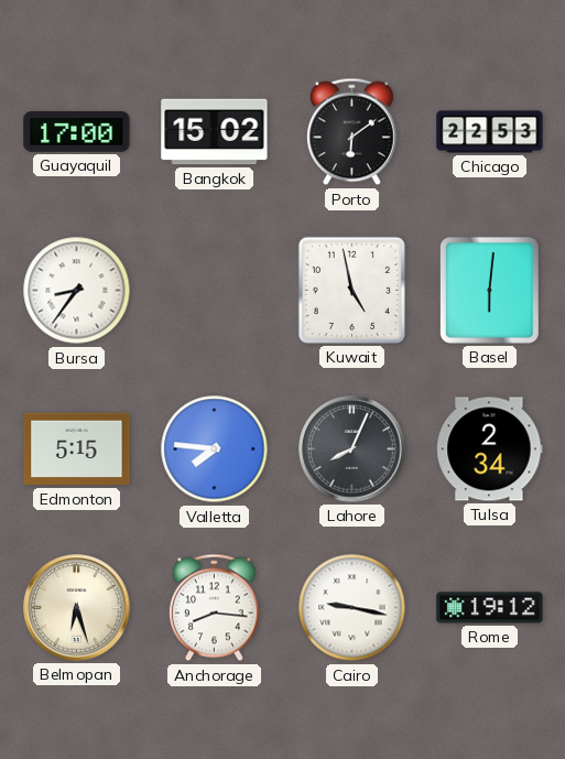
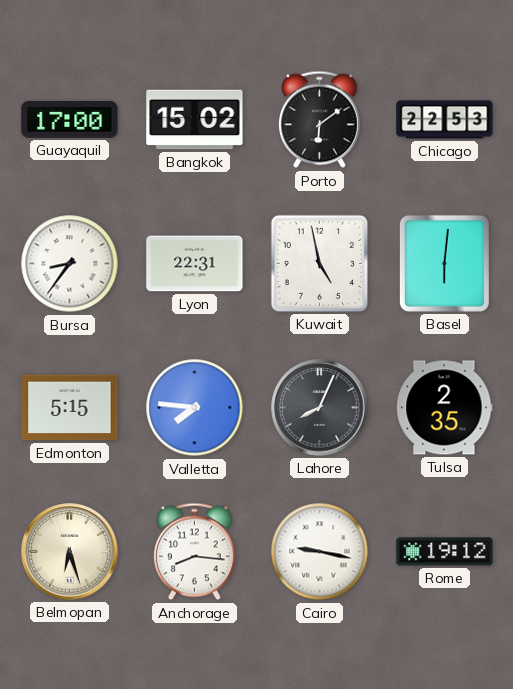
Lyon: none -> 22:31
Tulsa: 2:34 -> 2:35
